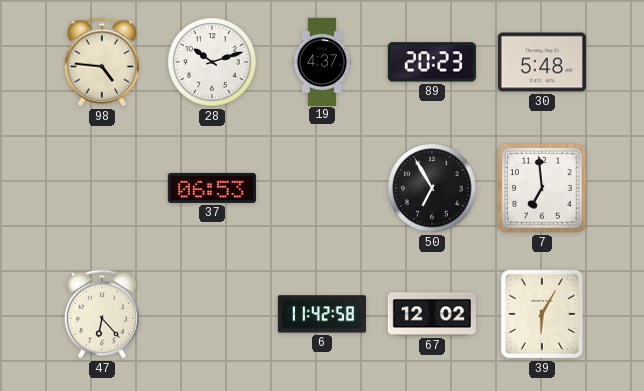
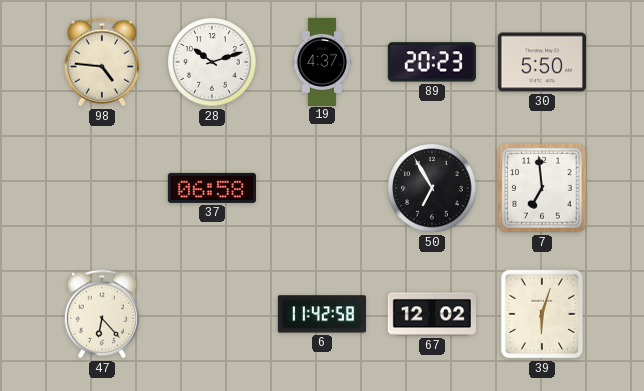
30: 5:48 -> 5:50
37: 06:53 -> 06:58
39: 6:05 -> 6:03
